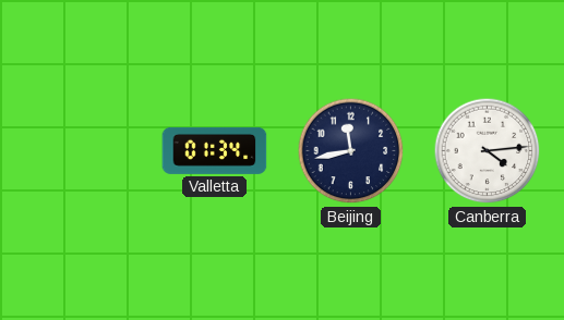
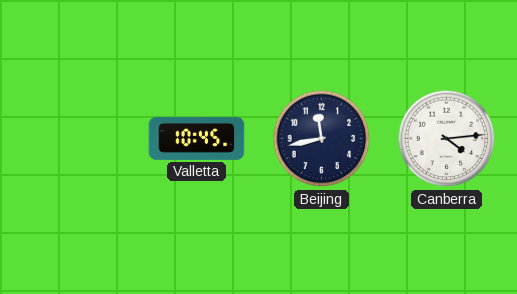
Valletta: 01:34 -> 10:45
